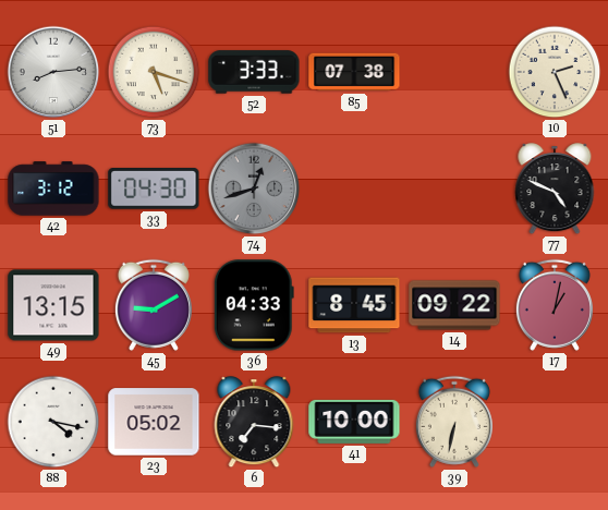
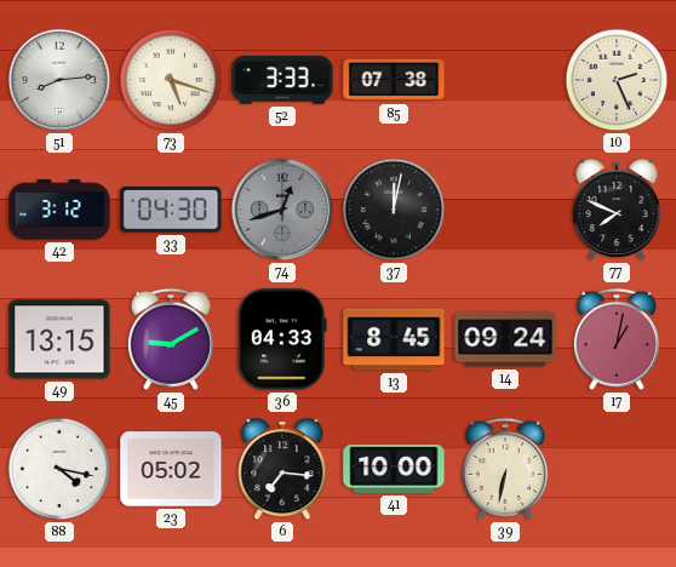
37: none -> 12:02
77: 4:49 -> 7:49
14: 09:22 -> 09:24
